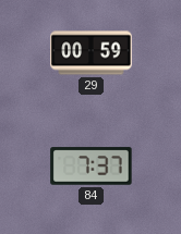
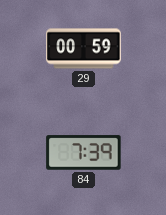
84: 7:37 -> 7:39
